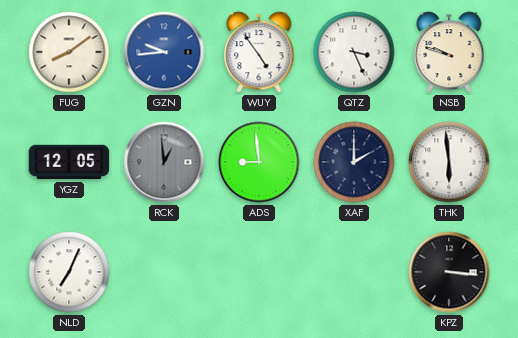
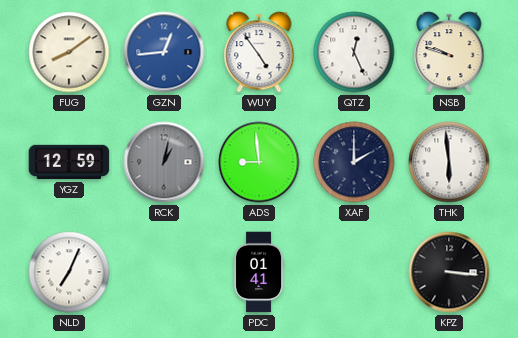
GZN: 9:44 -> 12:44
QTZ: 3:26 -> 12:26
YGZ: 12:05 -> 12:59
RCK: 12:59 -> 1:02
PDC: none -> 01:41
